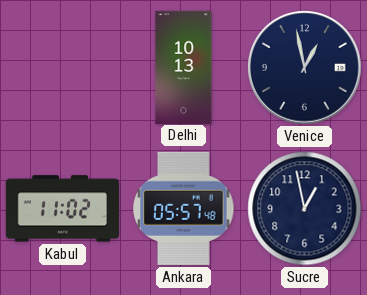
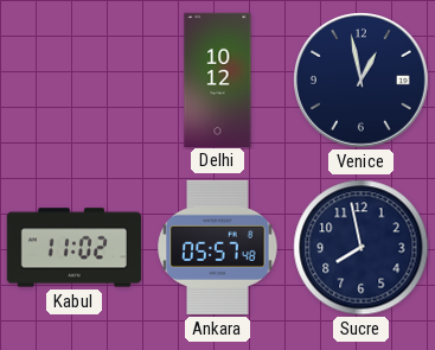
Delhi: 10:13 -> 10:12
Sucre: 12:58 -> 7:58
